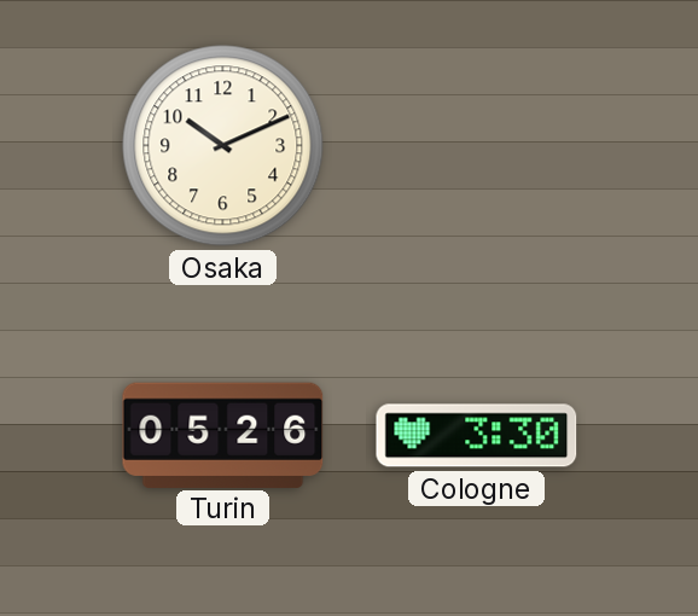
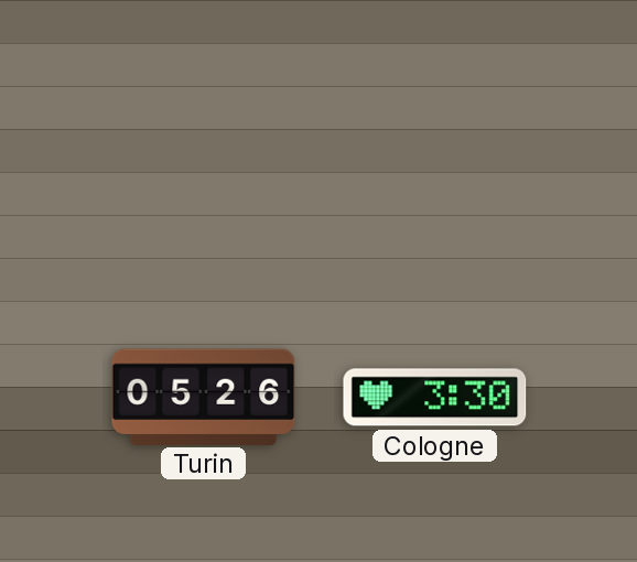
Osaka: 10:11 -> none
